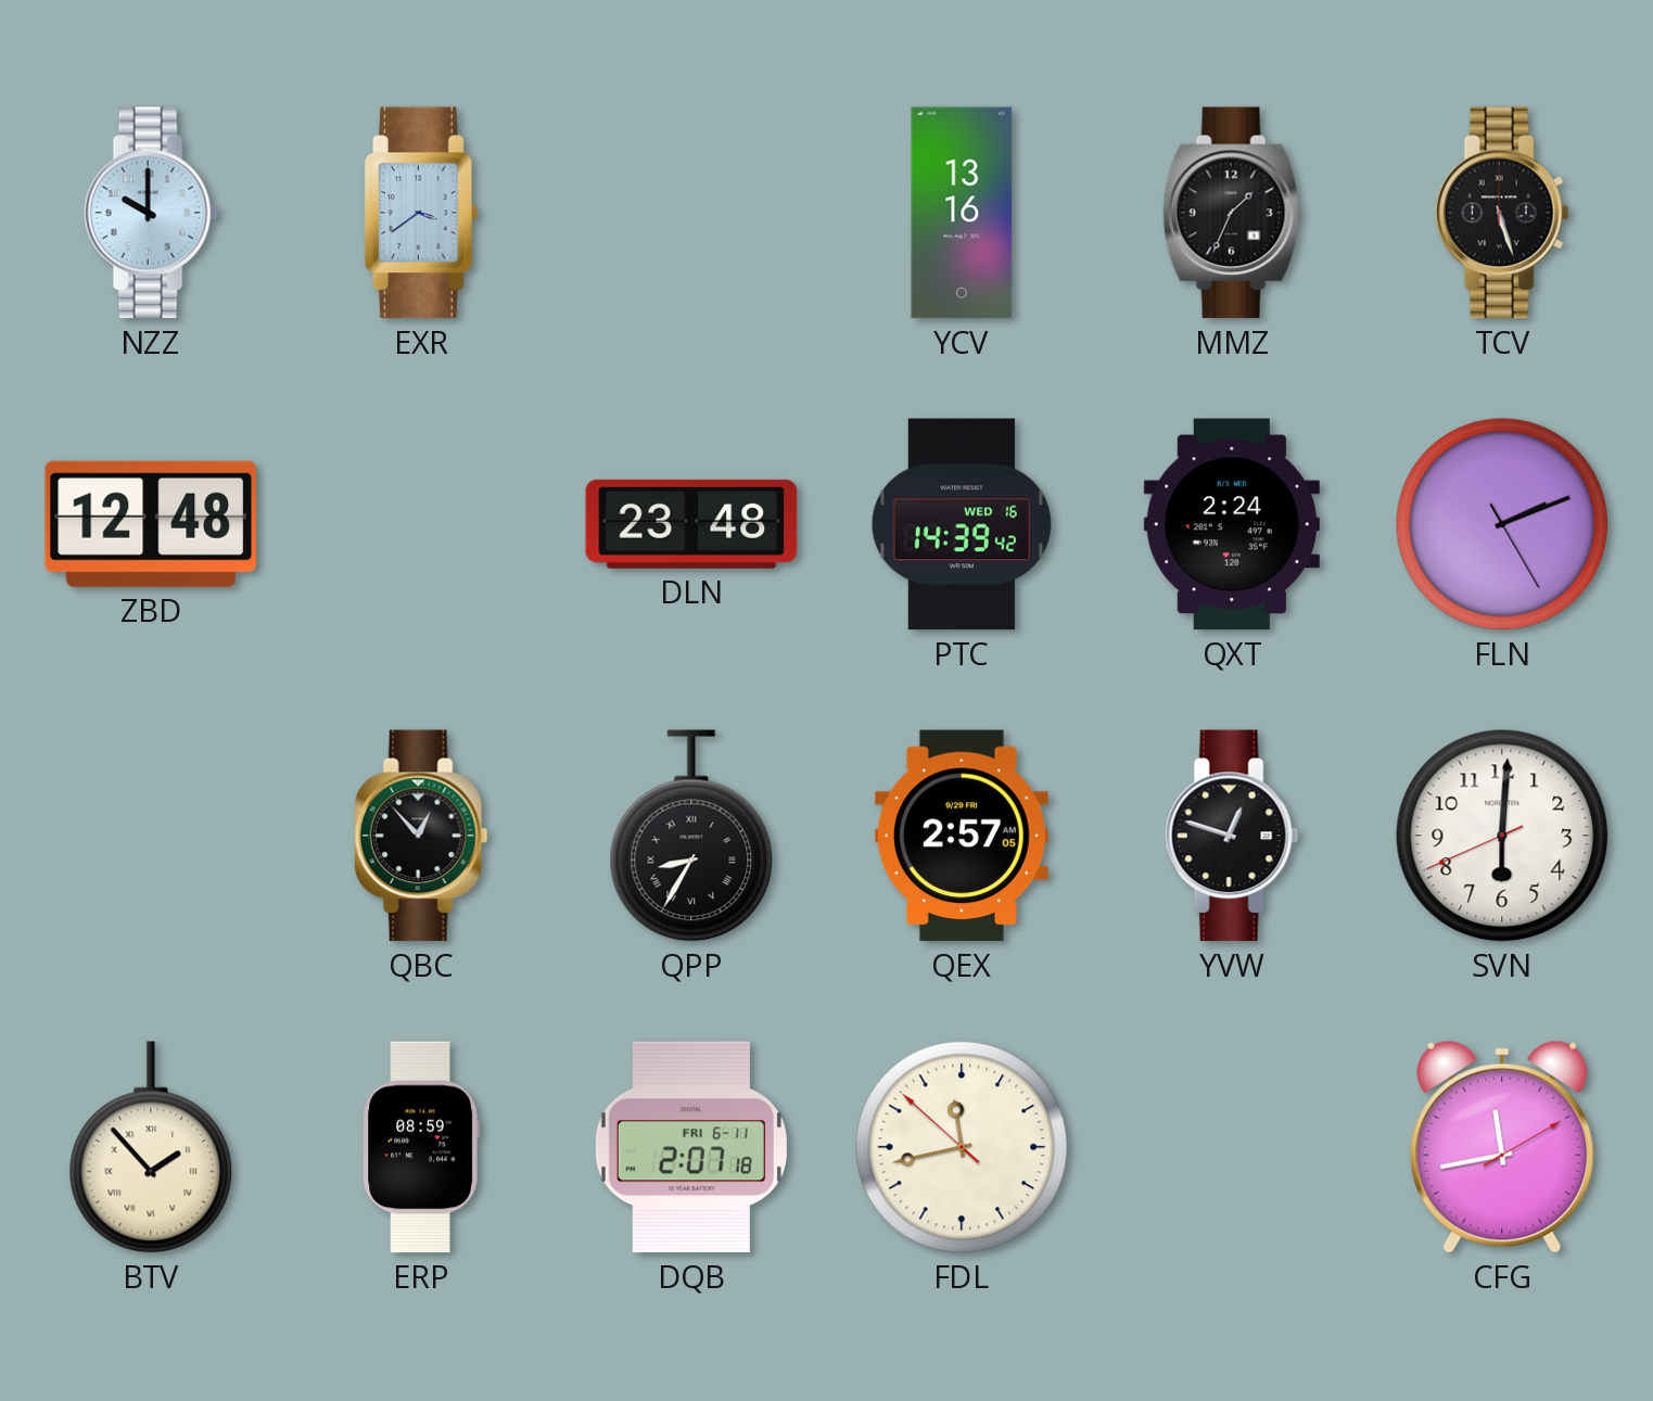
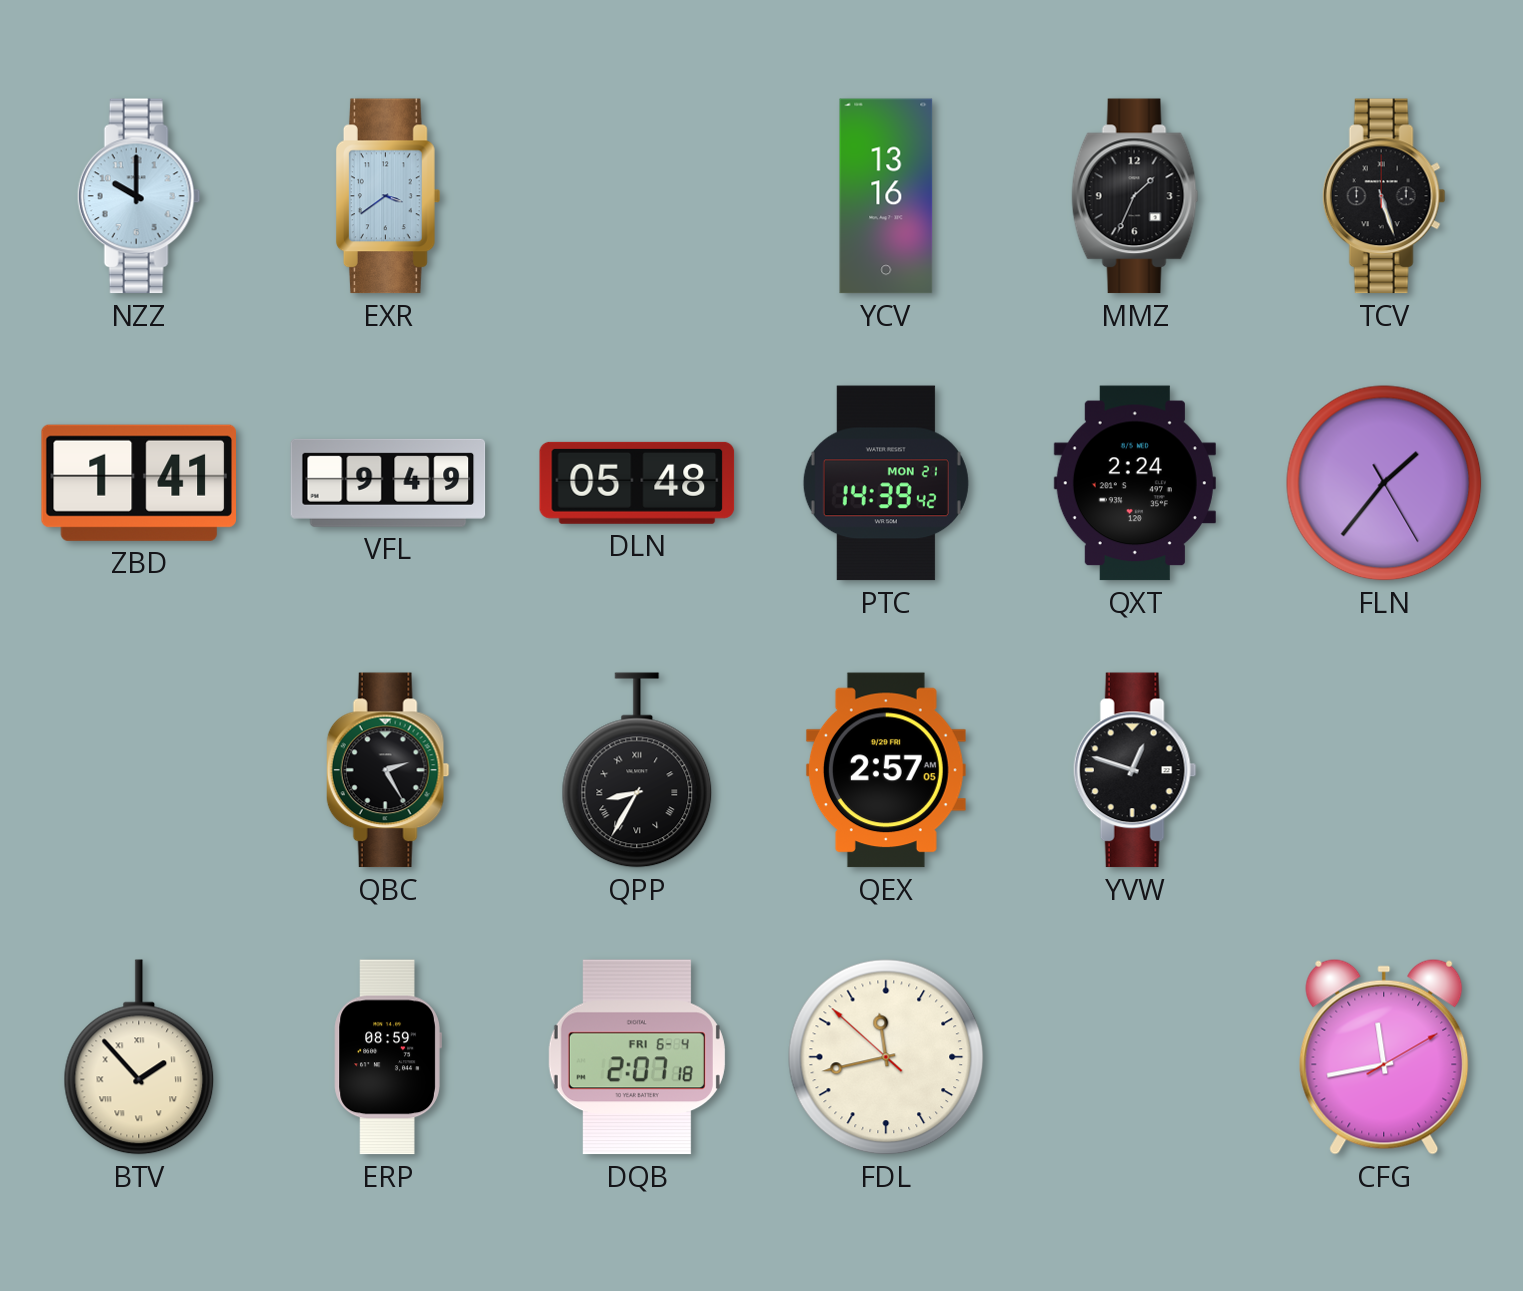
ZBD: 12:48 -> 1:41
VFL: none -> 9:49
DLN: 23:48 -> 05:48
PTC date: WED 16 -> MON 21
FLN: 2:11 -> 1:36
QBC: 12:53 -> 2:25
SVN: 6:00 -> none
DQB date: FRI 6-11 -> FRI 6-4
